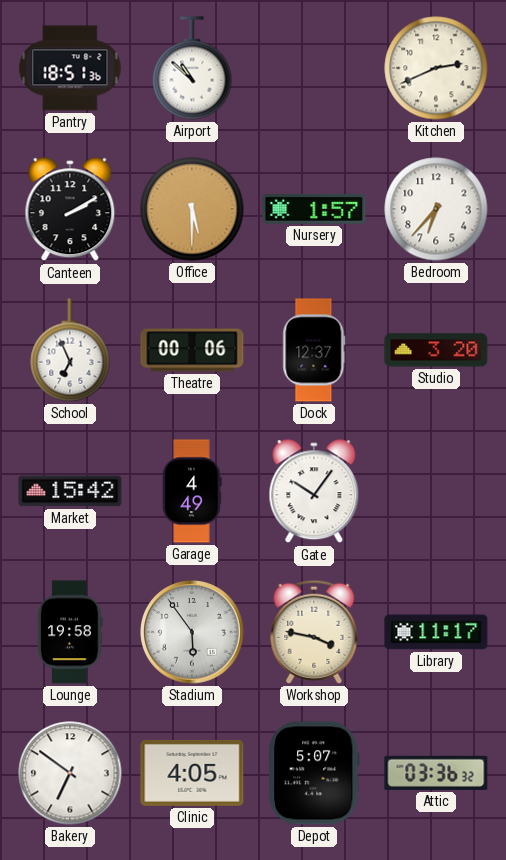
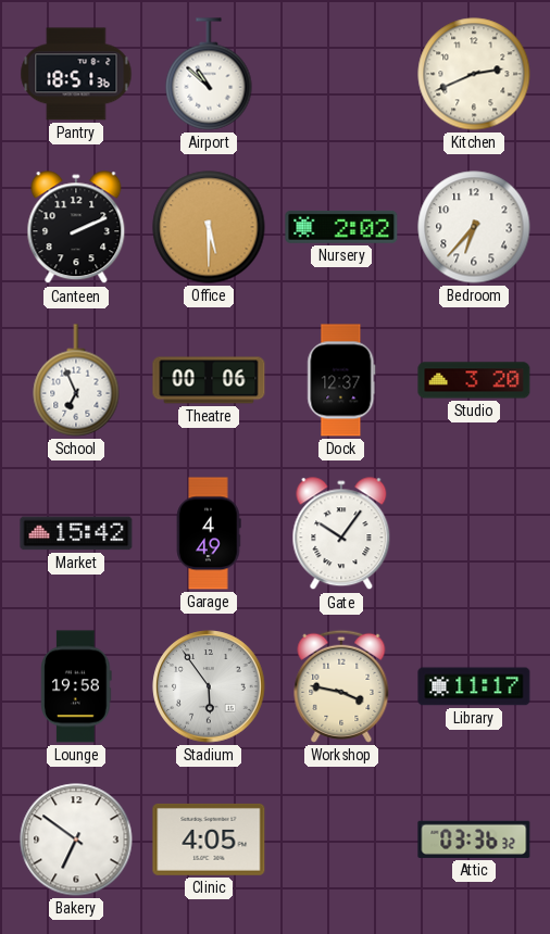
Canteen: 2:10 -> 2:11
Nursery: 1:57 -> 2:02
Depot: 5:07 -> none
